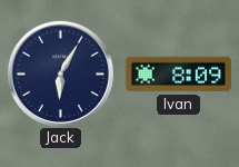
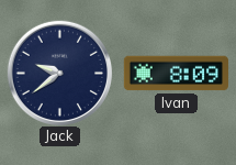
Jack: 6:05 -> 9:39
